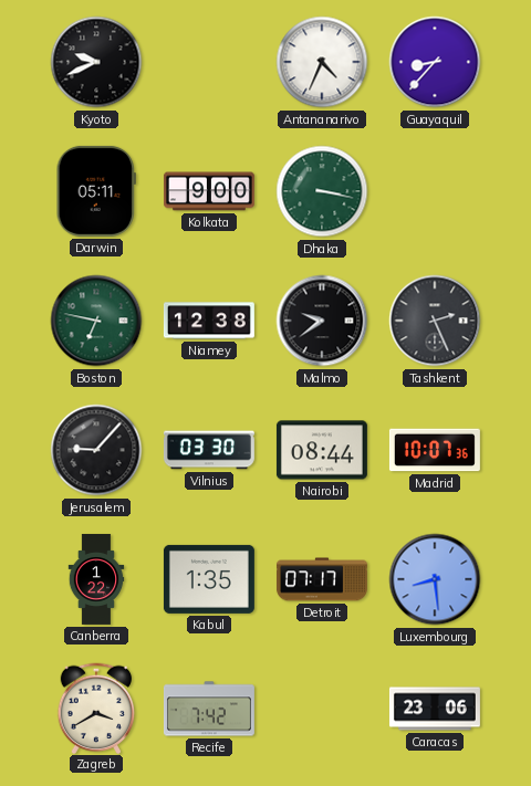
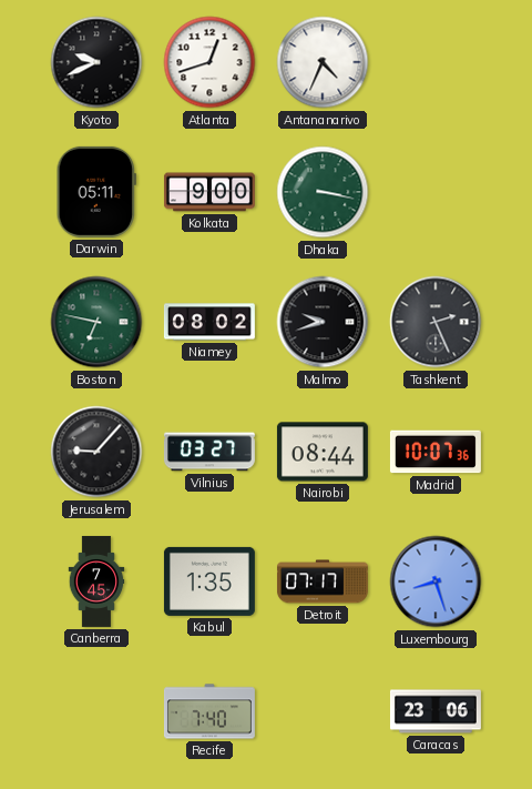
Atlanta: none -> 12:42
Guayaquil: 8:37 -> none
Niamey: 12:38 -> 08:02
Malmo: 9:39 -> 9:42
Vilnius: 03:30 -> 03:27
Canberra: 1:22 -> 7:45
Luxembourg: 8:29 -> 8:27
Zagreb: 3:40 -> none
Recife: 7:42 -> 7:40
